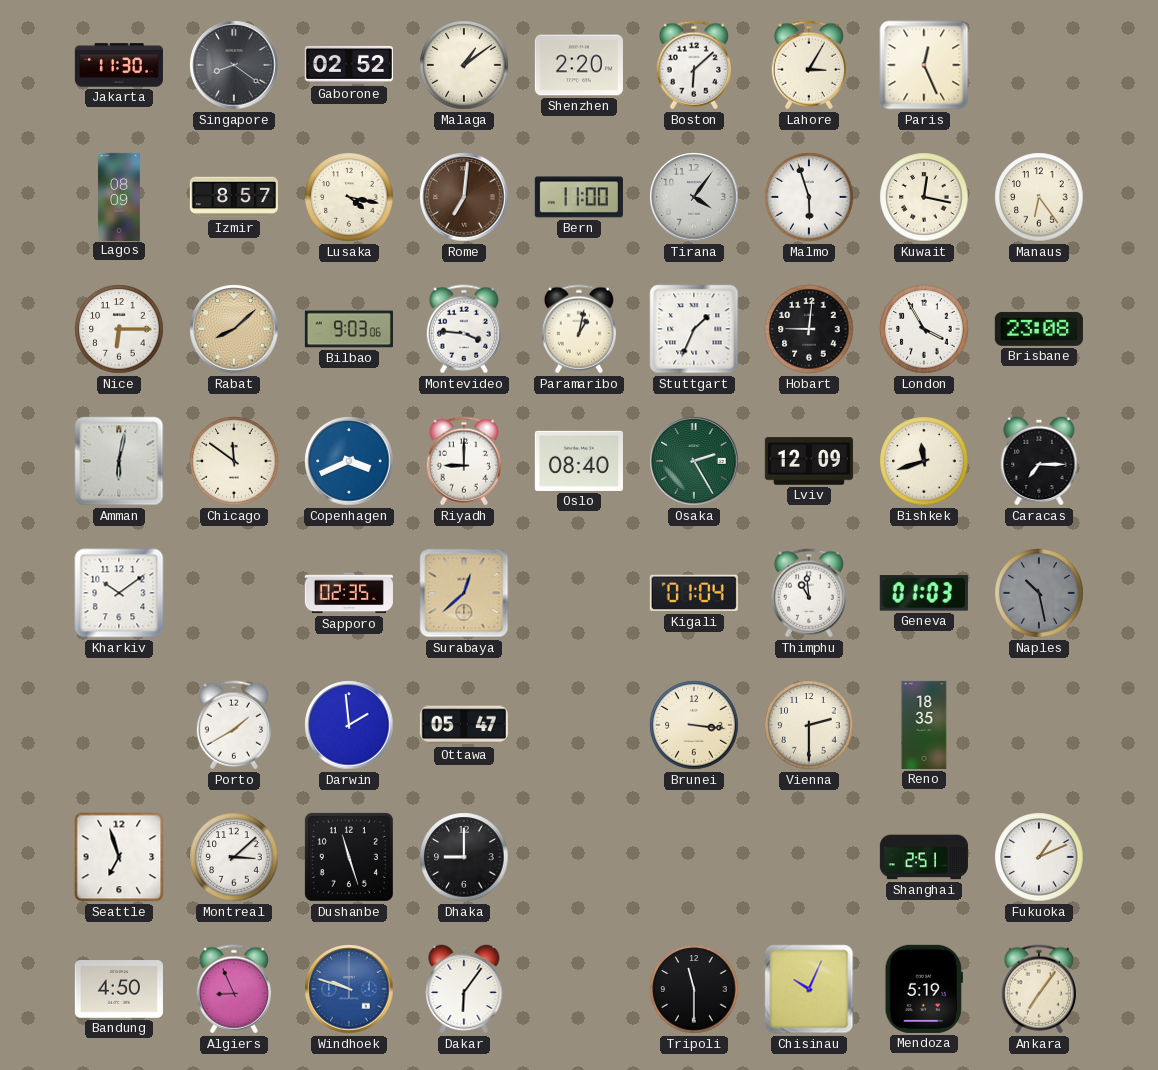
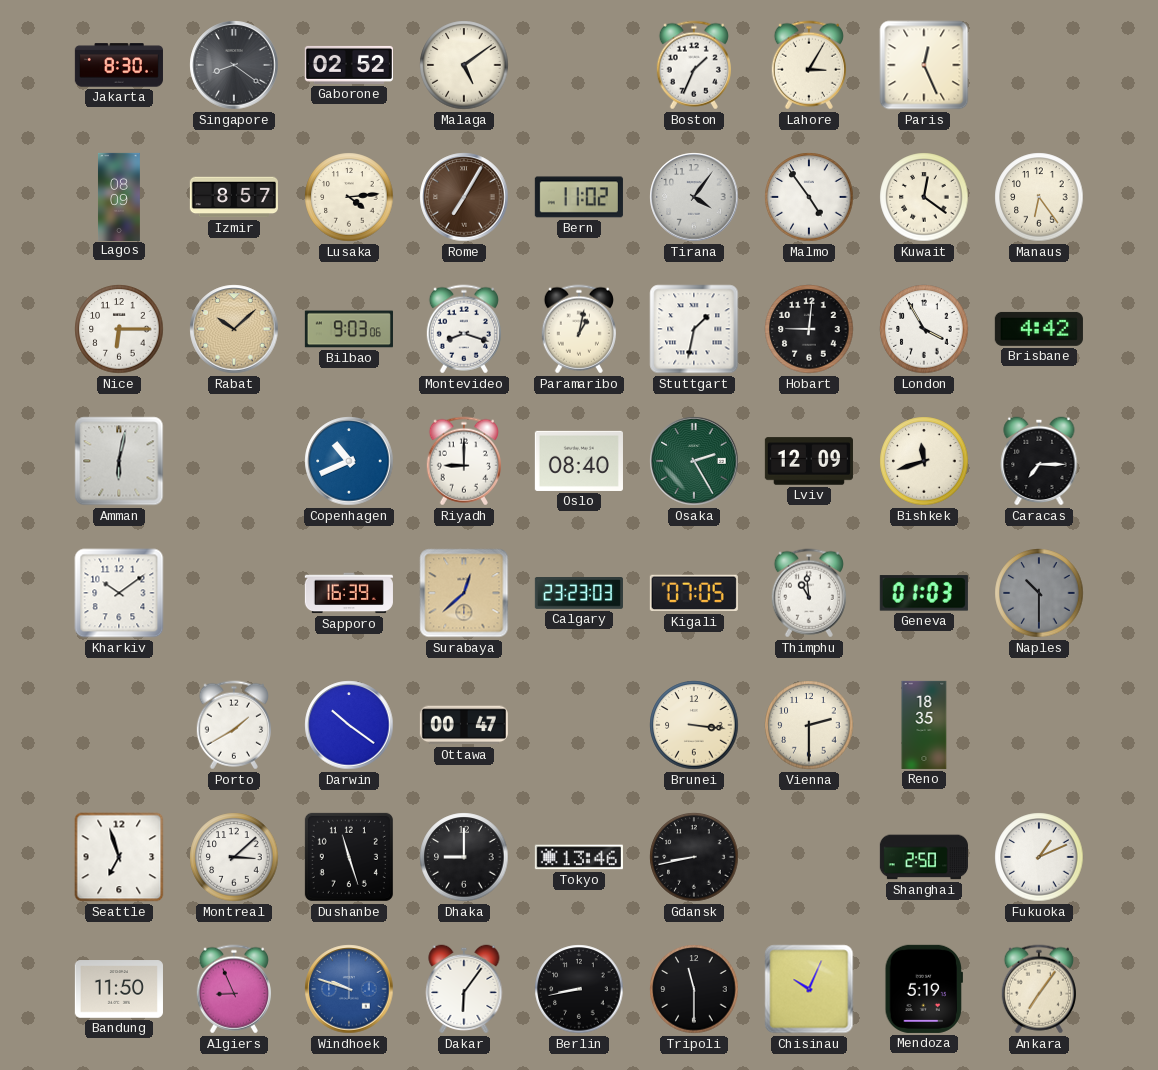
Jakarta: 11:30 -> 8:30
Malaga: 1:09 -> 5:09
Shenzhen: 2:20 -> none
Boston: 6:08 -> 1:34
Lusaka: 4:17 -> 4:14
Rome: 7:01 -> 7:05
Bern: 11:00 -> 11:02
Malmo: 5:57 -> 4:54
Kuwait: 12:17 -> 12:21
Rabat: 8:08 -> 10:08
Montevideo: 3:46 -> 8:18
Stuttgart: 1:34 -> 1:32
Brisbane: 23:08 -> 4:42
Chicago: 11:51 -> none
Copenhagen: 3:41 -> 10:41
Sapporo: 02:35 -> 16:39
Calgary: none -> 23:23
Kigali: 01:04 -> 07:05
Naples: 10:28 -> 10:30
Darwin: 1:59 -> 10:21
Ottawa: 05:47 -> 00:47
Tokyo: none -> 13:46
Gdansk: none -> 8:43
Shanghai: 2:51 -> 2:50
Bandung: 4:50 -> 11:50
Berlin: none -> 8:43
